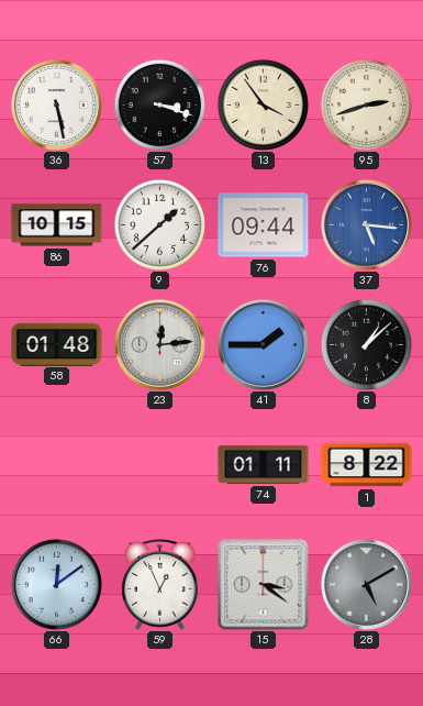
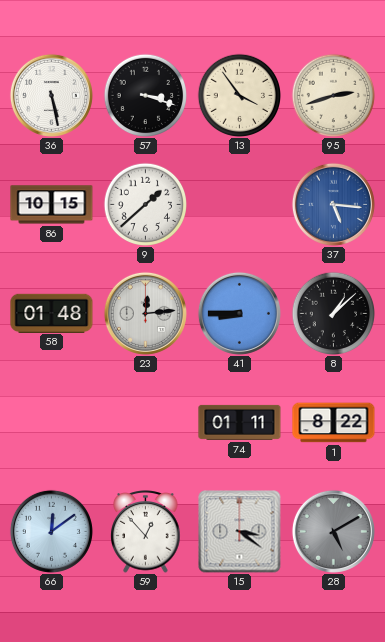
76: 09:44 -> none
41: 1:45 -> 8:45
59: 12:56 -> 12:53
